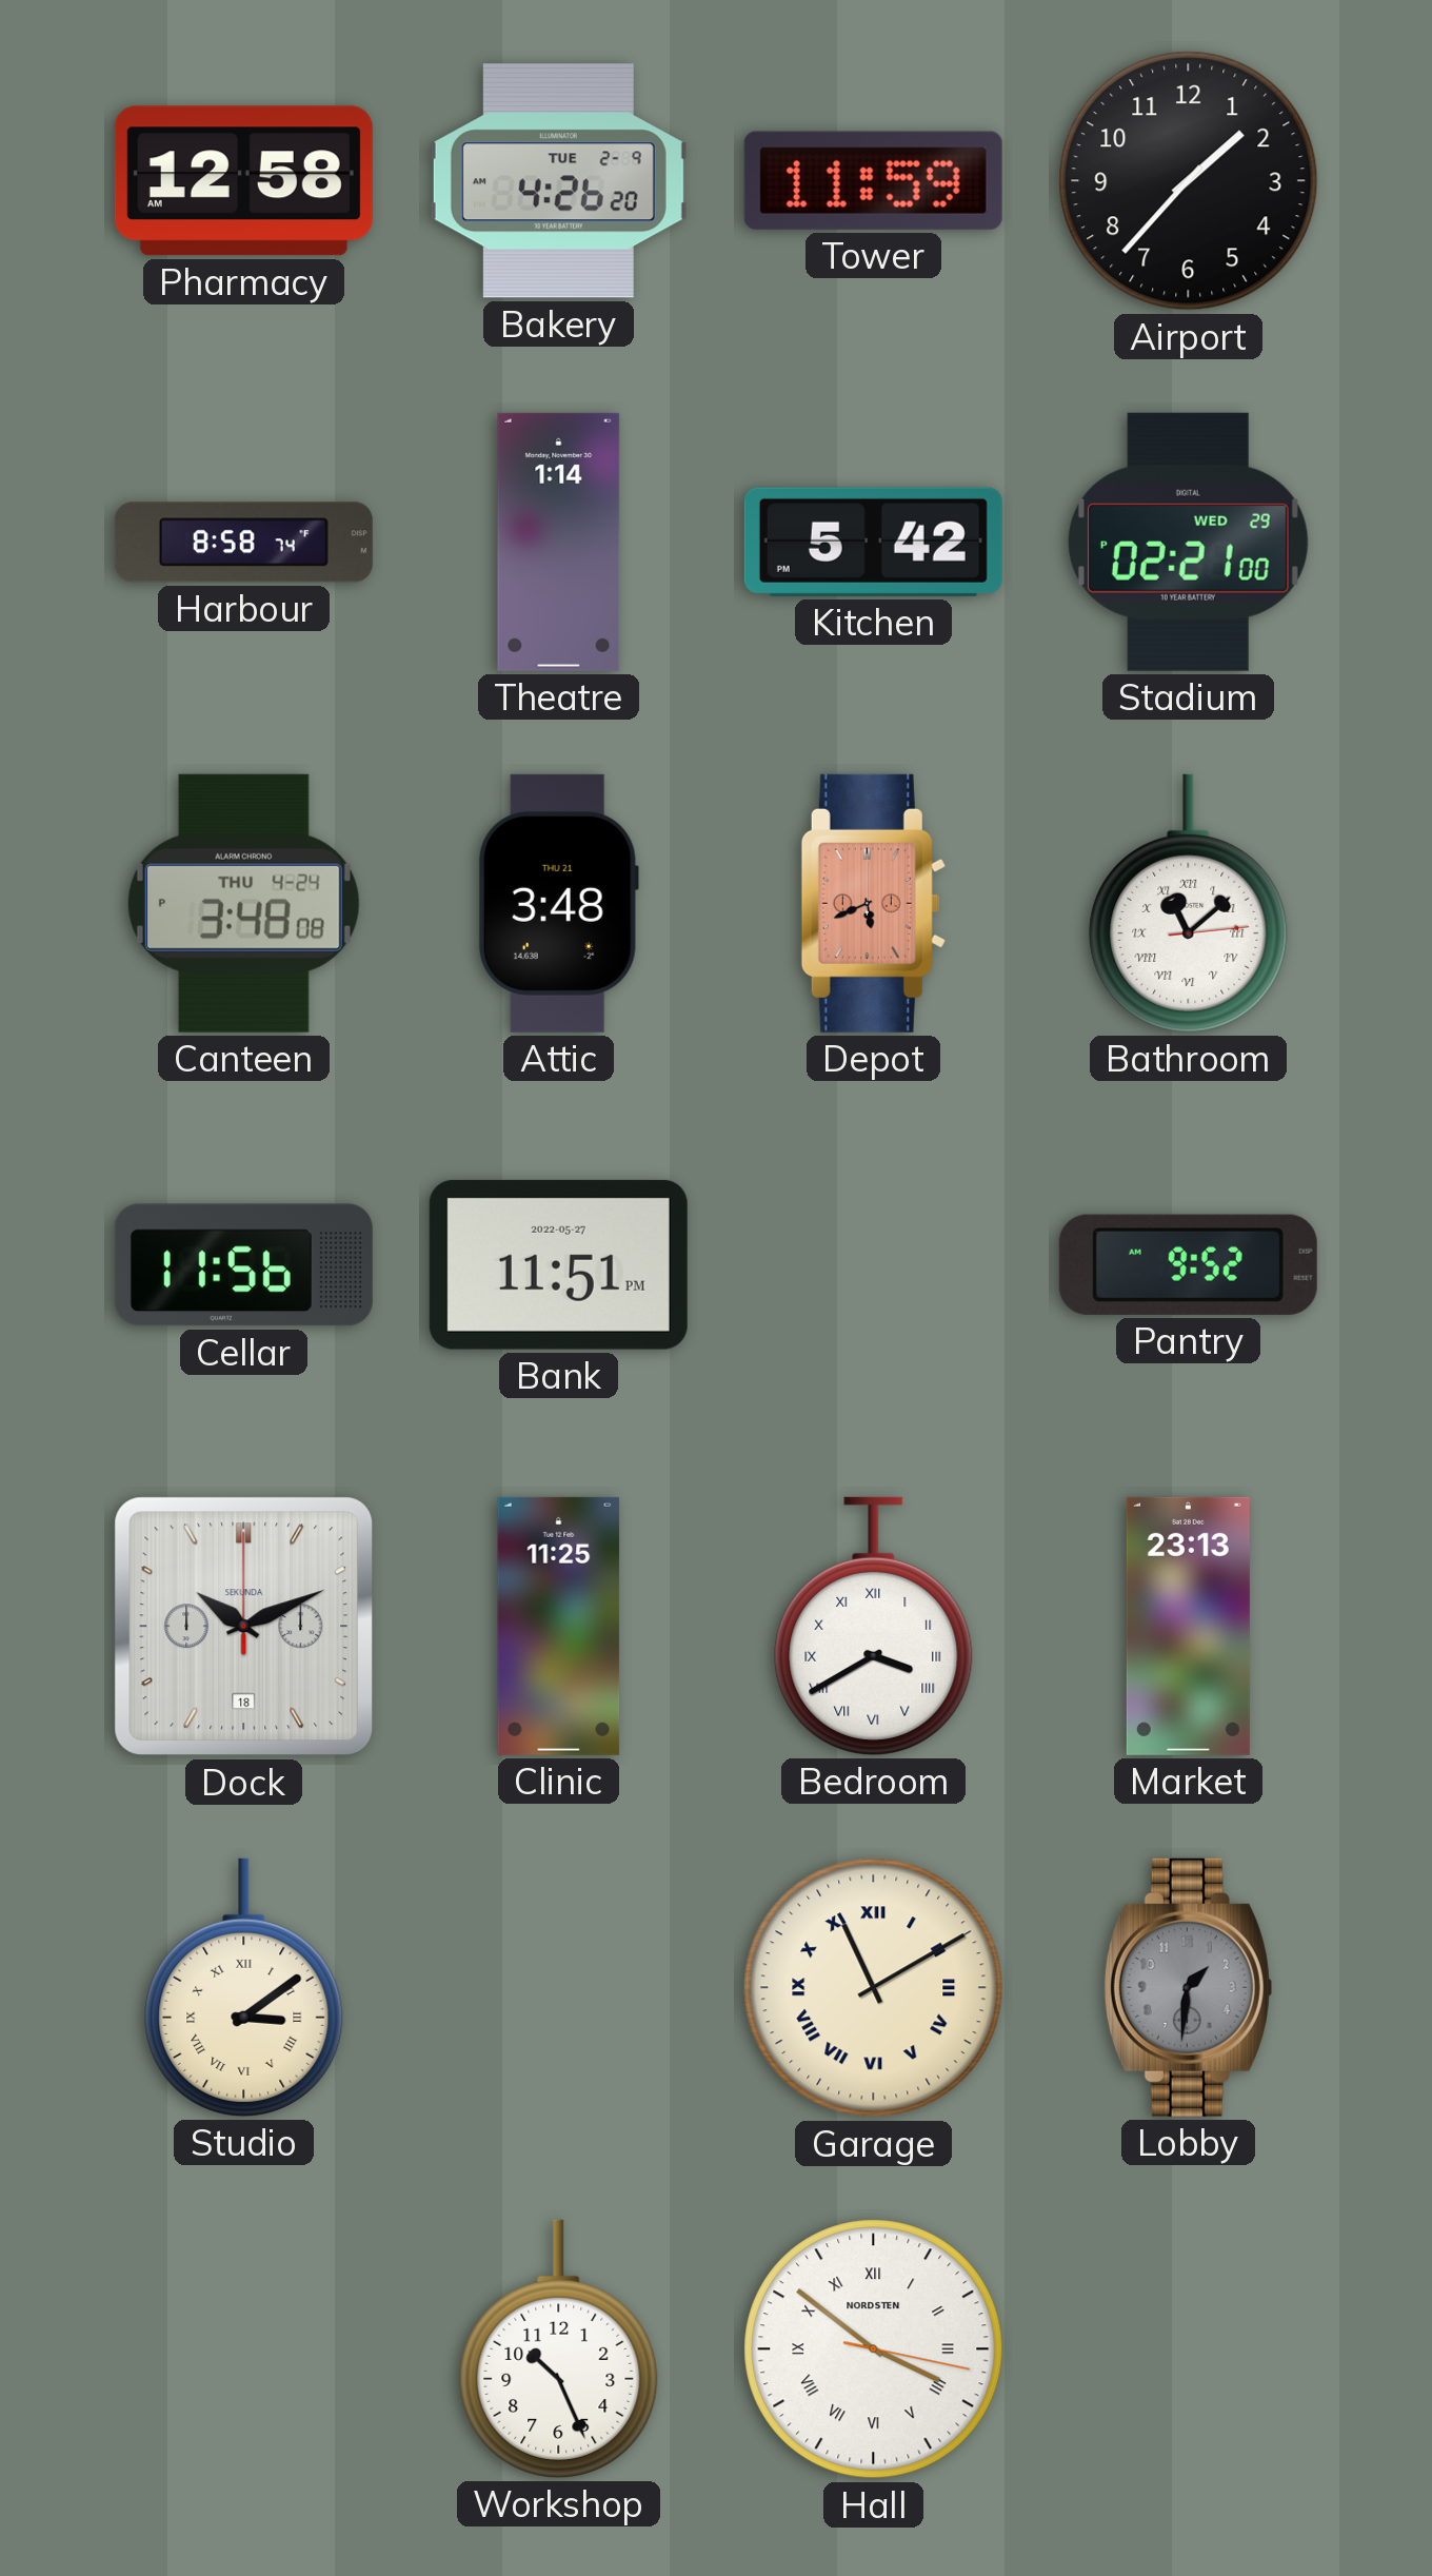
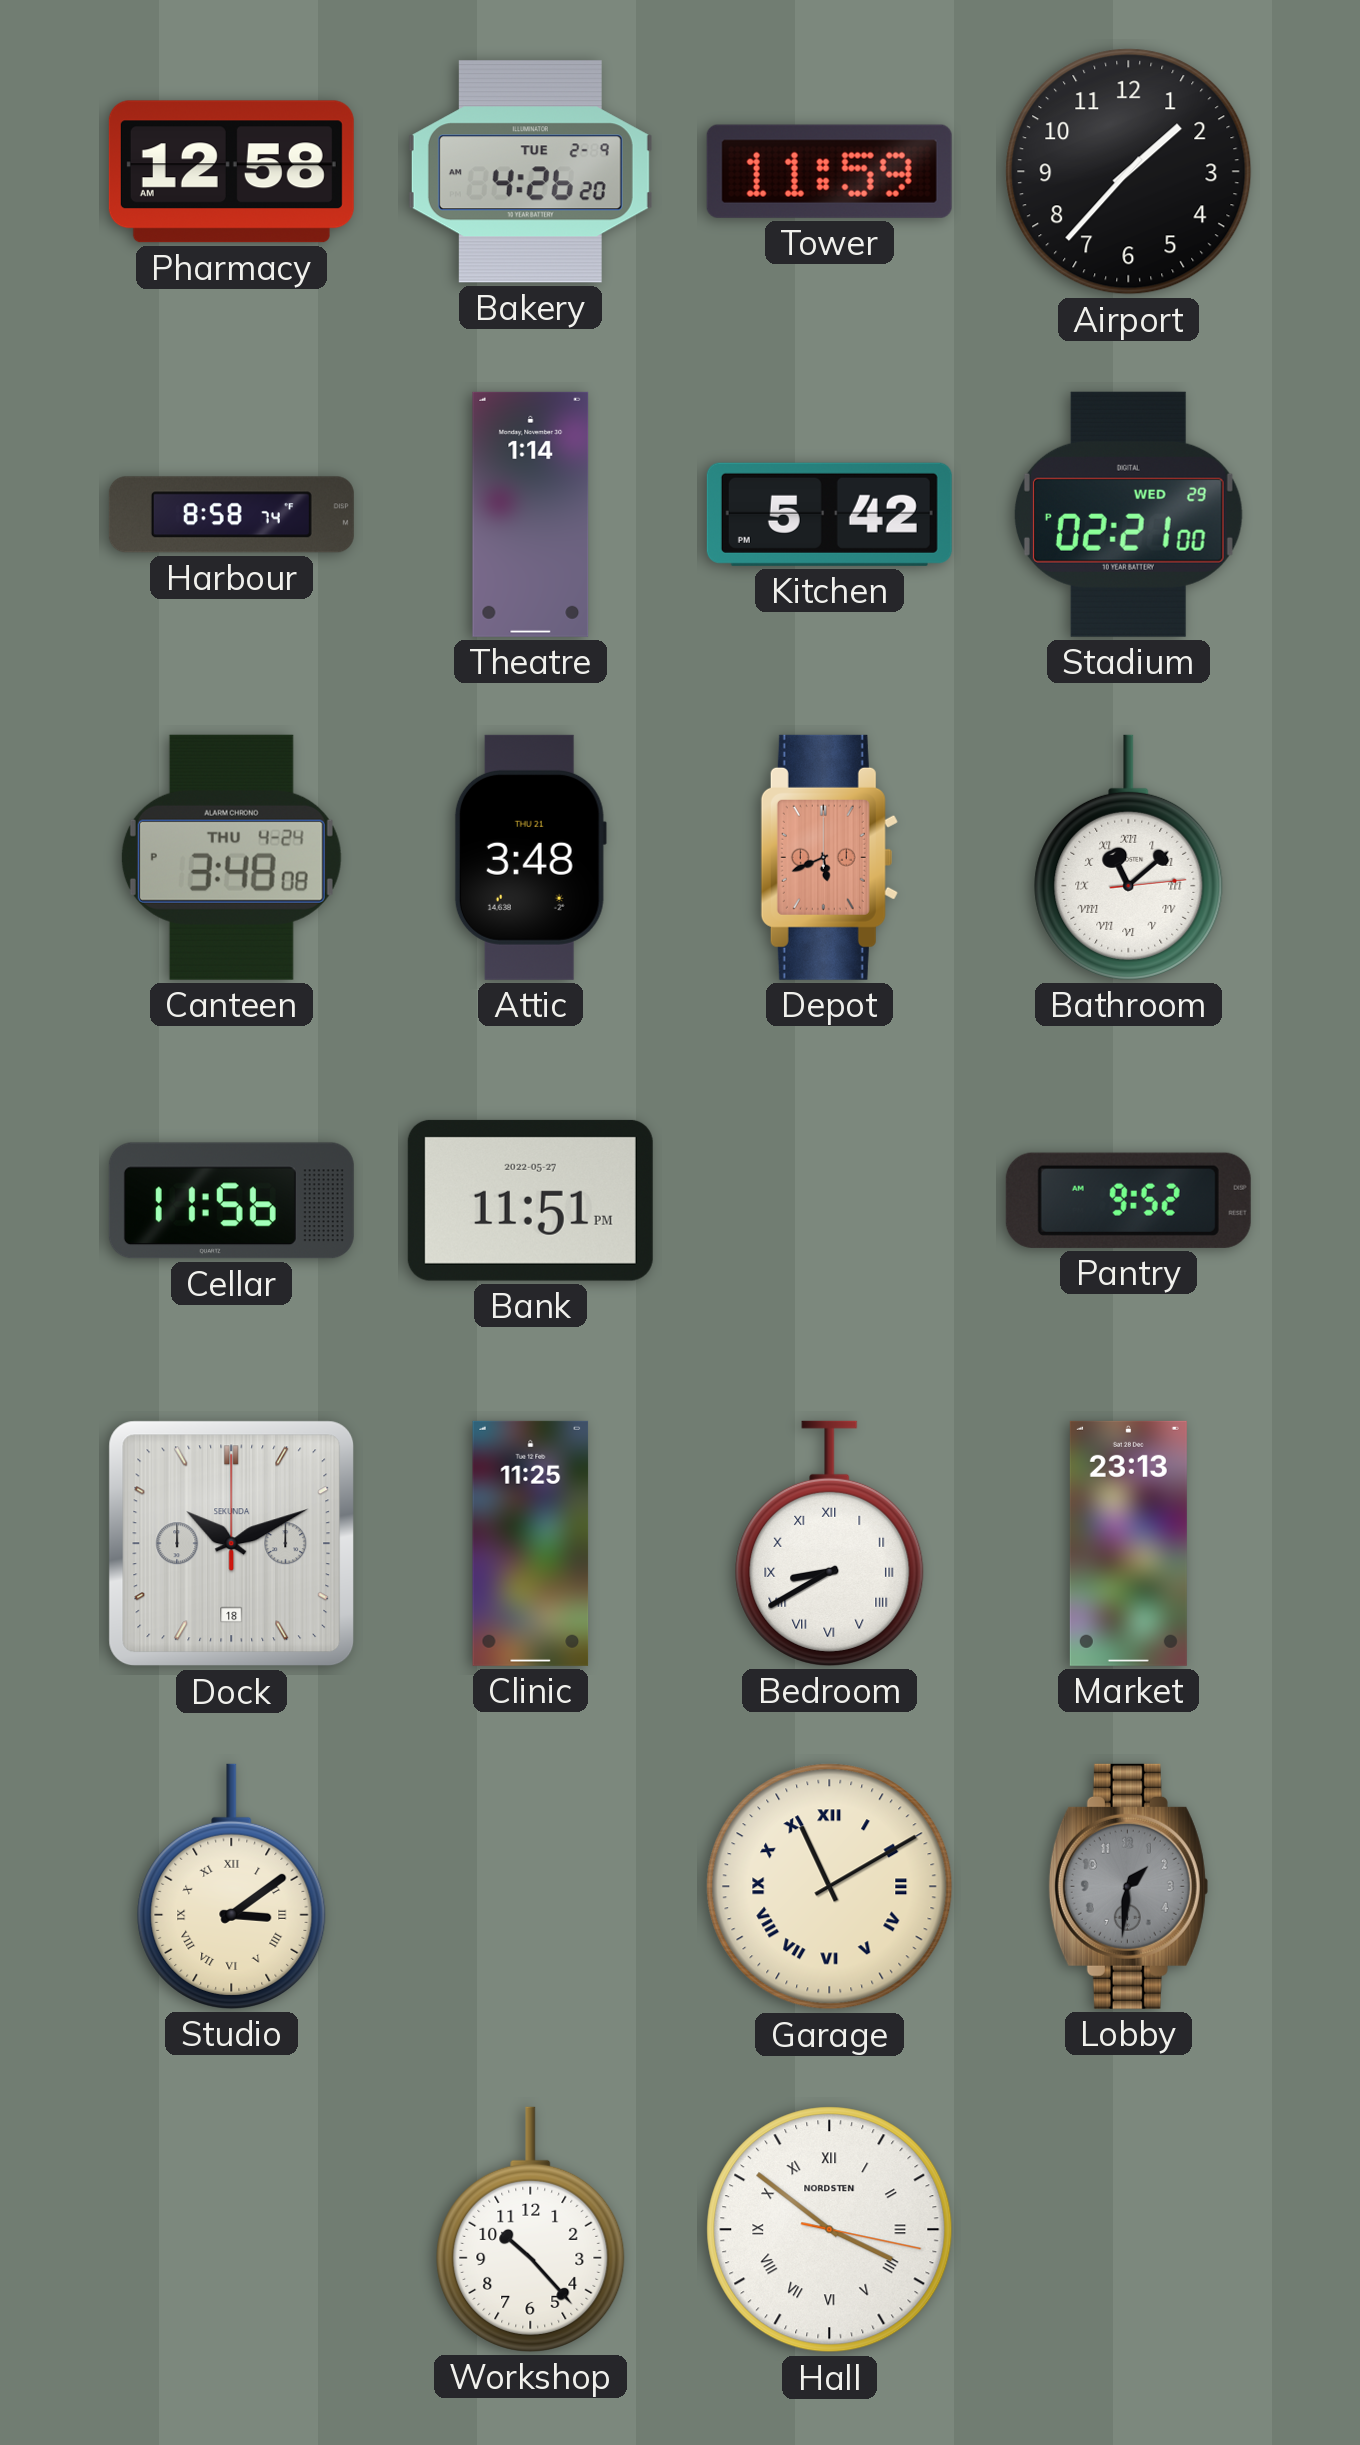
Bedroom: 3:40 -> 8:40
Workshop: 10:26 -> 10:23
